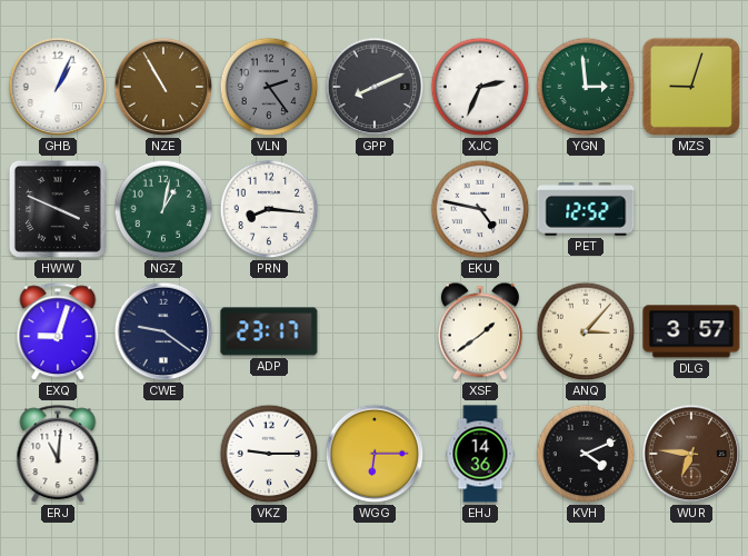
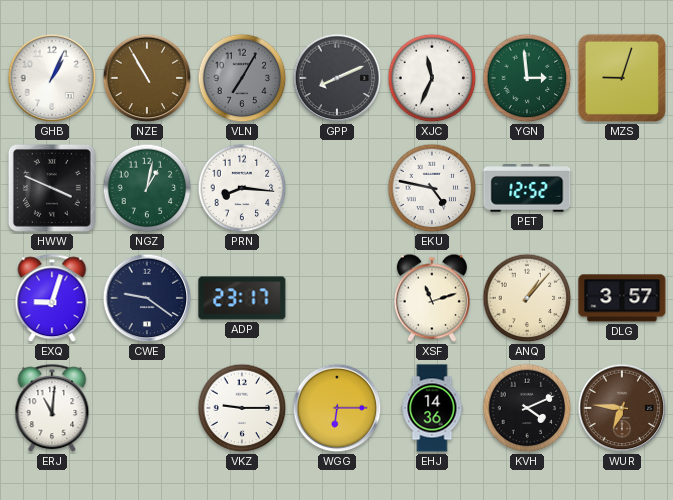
VLN: 2:24 -> 7:05
XJC: 2:34 -> 11:34
XSF: 1:39 -> 11:12
ANQ: 3:07 -> 1:07
